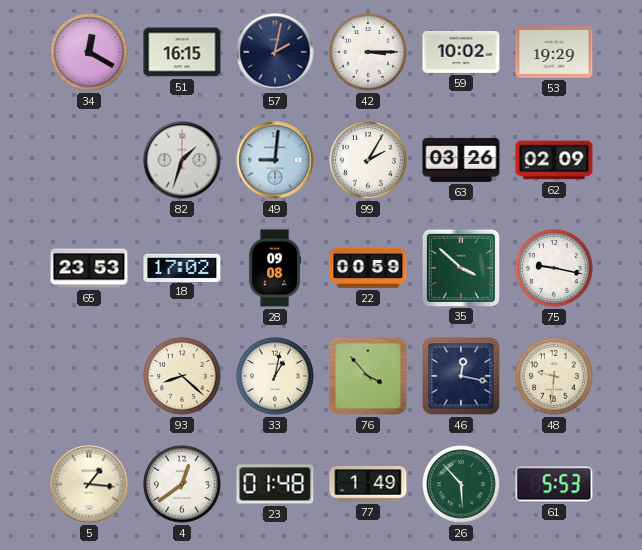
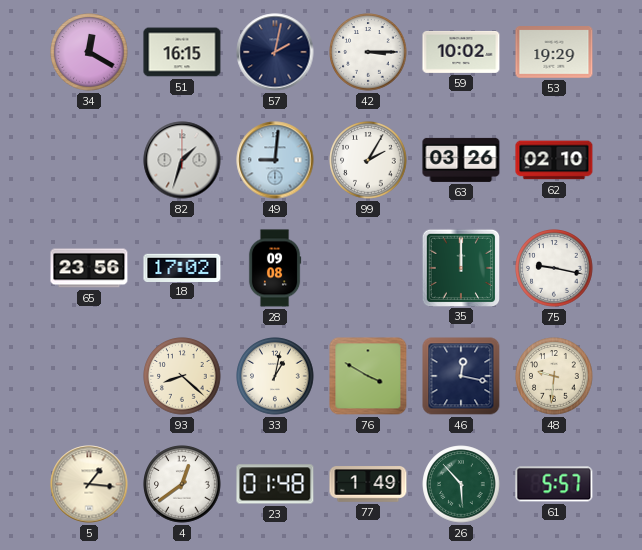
62: 02:09 -> 02:10
65: 23:53 -> 23:56
22: 00:59 -> none
35: 3:52 -> 12:00
76: 3:53 -> 3:50
61: 5:53 -> 5:57
